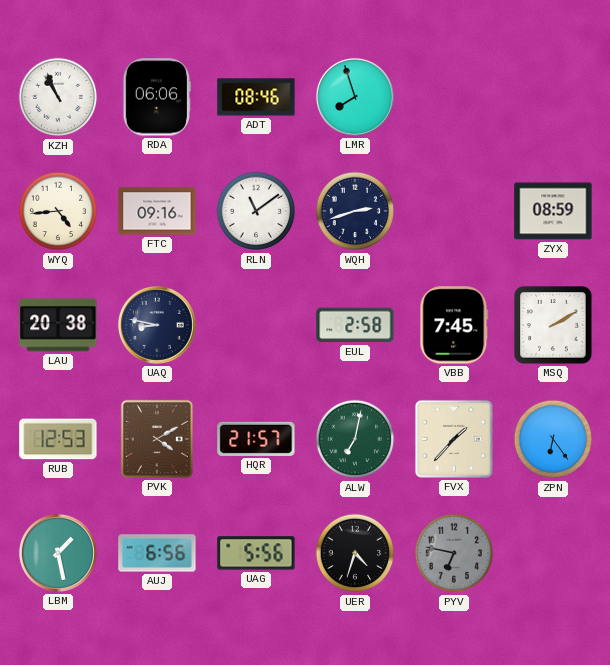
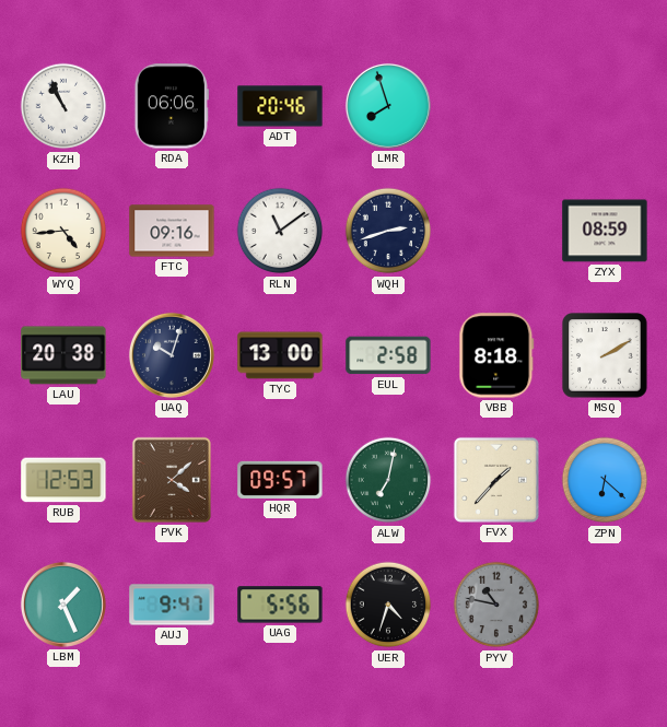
ADT: 08:46 -> 20:46
UAQ: 8:47 -> 10:03
TYC: none -> 13:00
VBB: 7:45 -> 8:18
PVK: 4:10 -> 4:08
HQR: 21:57 -> 09:57
ZPN: 6:24 -> 6:22
LBM: 1:28 -> 1:26
AUJ: 6:56 -> 9:47
PYV: 6:47 -> 10:47
